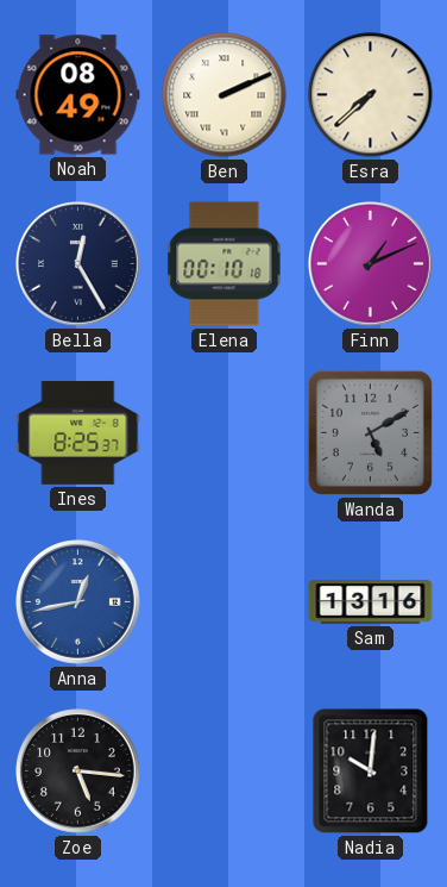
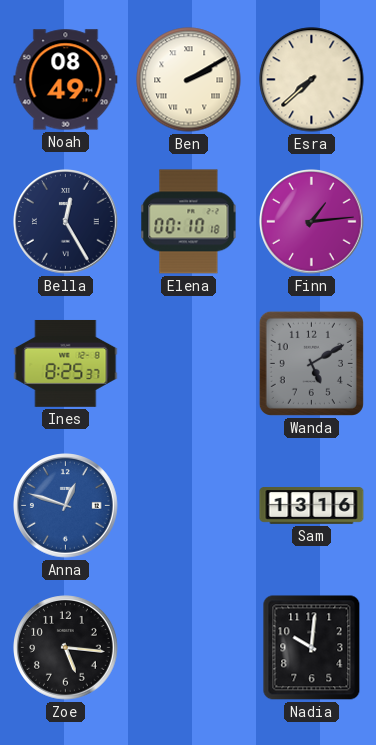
Ben: 2:11 -> 2:10
Finn: 1:11 -> 1:14
Anna: 12:43 -> 12:48
